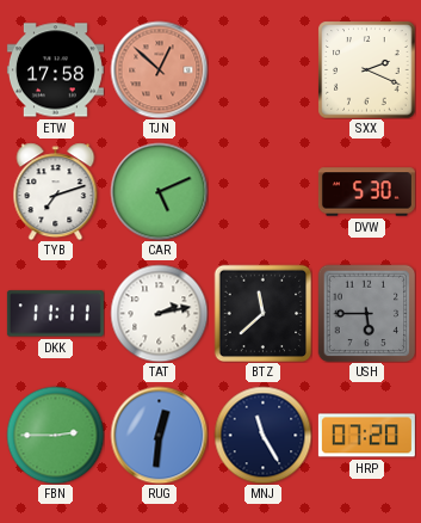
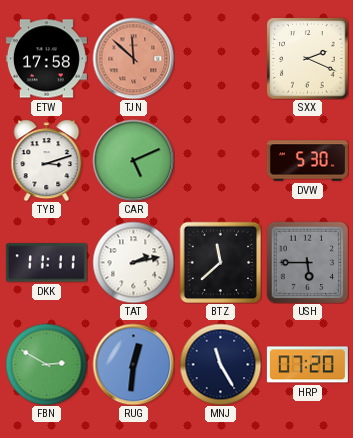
TJN: 12:52 -> 11:52
TYB: 7:12 -> 3:12
FBN: 2:45 -> 2:50
